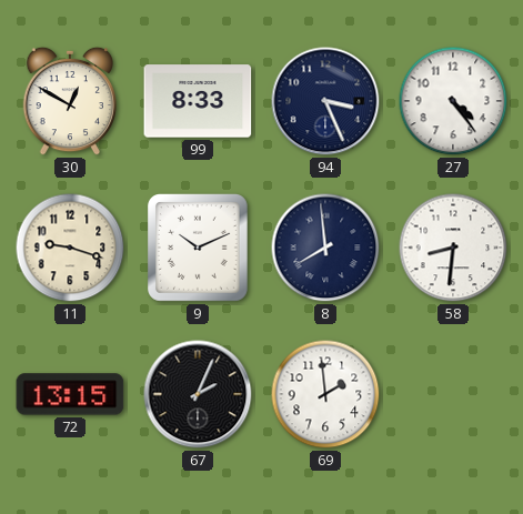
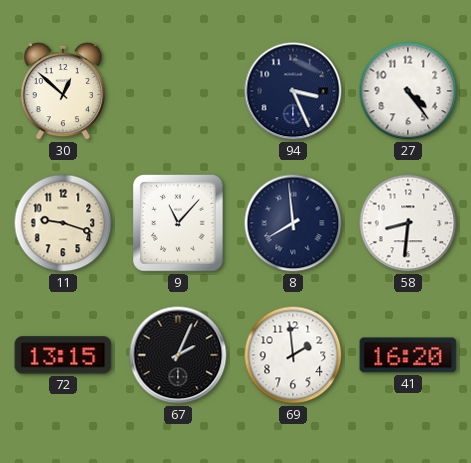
30: 12:50 -> 12:52
99: 8:33 -> none
9: 10:11 -> 11:07
41: none -> 16:20
